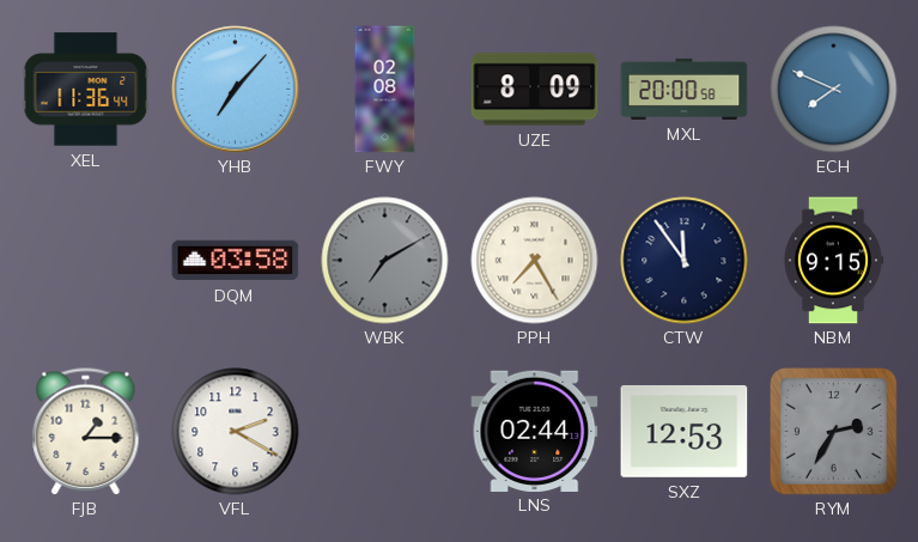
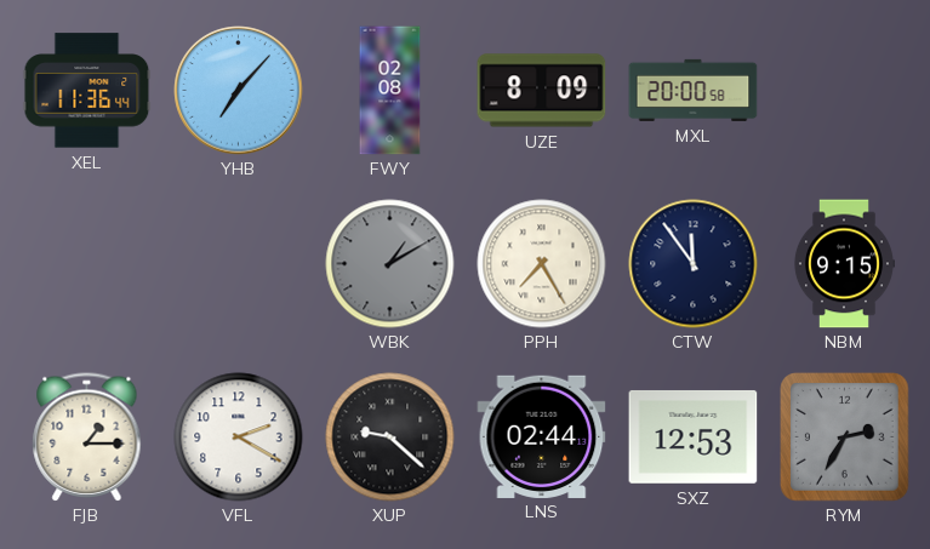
ECH: 7:49 -> none
DQM: 03:58 -> none
WBK: 7:10 -> 1:10
XUP: none -> 9:22
